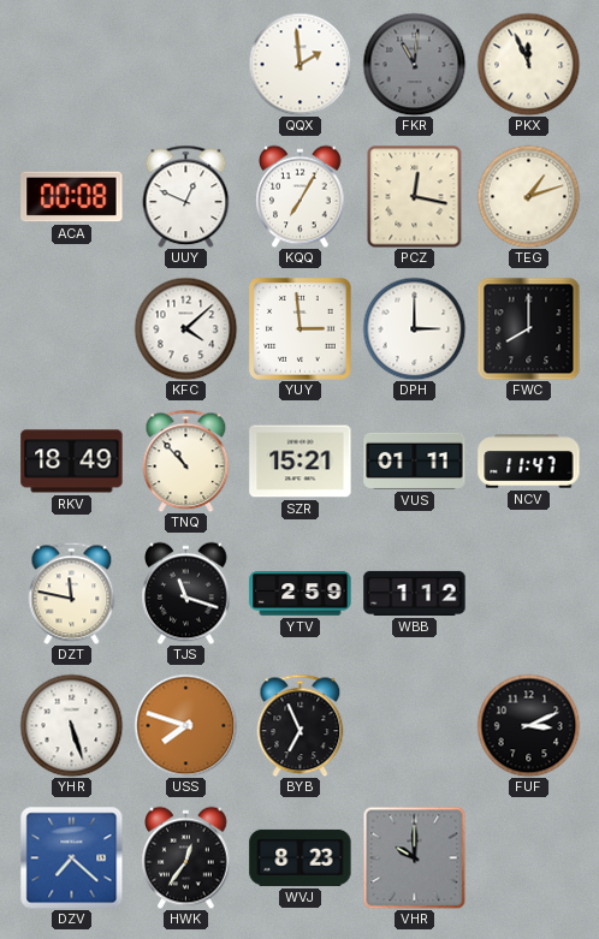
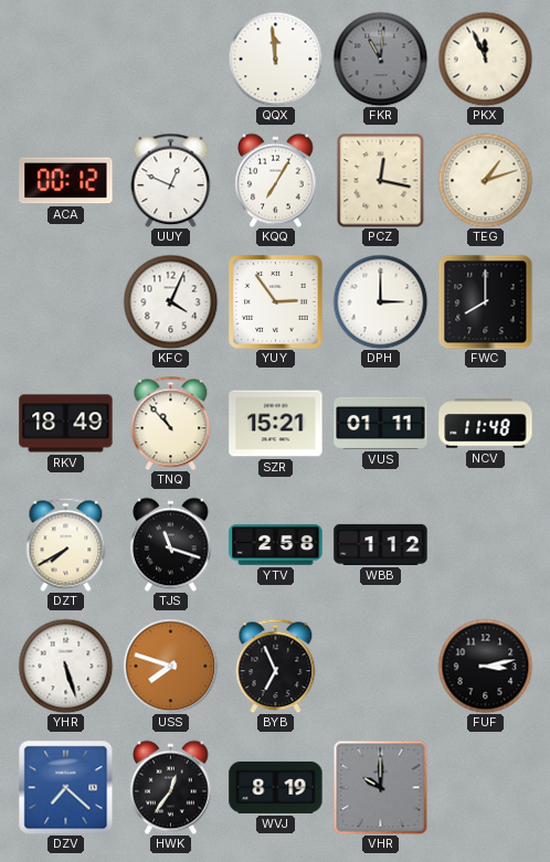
QQX: 1:59 -> 11:59
ACA: 00:08 -> 00:12
KFC: 4:08 -> 4:04
YUY: 2:59 -> 2:54
NCV: 11:47 -> 11:48
DZT: 11:47 -> 7:40
YTV: 2:59 -> 2:58
FUF: 3:11 -> 3:13
WVJ: 8:23 -> 8:19
